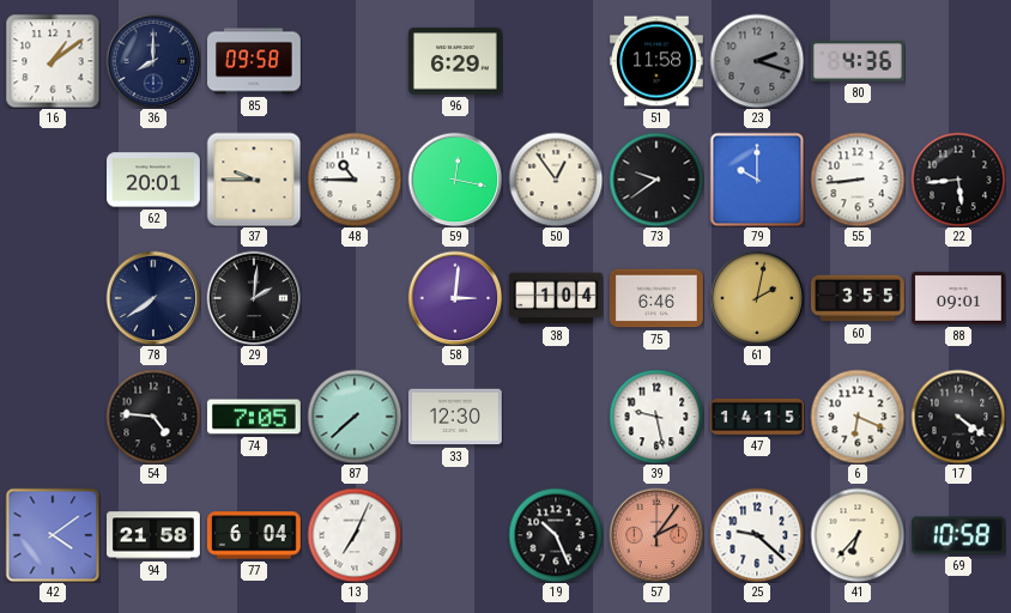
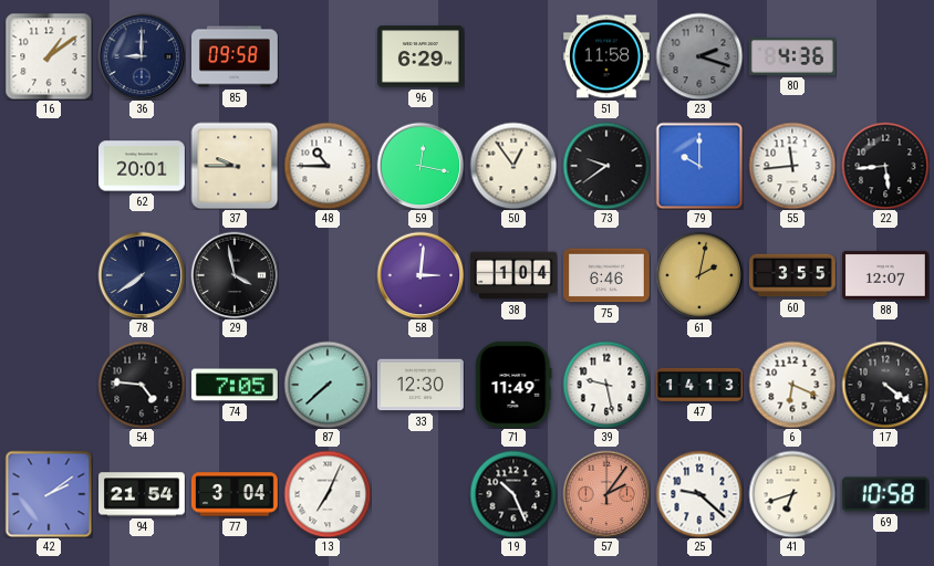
36: 8:00 -> 9:00
55: 8:44 -> 11:44
29: 2:01 -> 3:58
88: 09:01 -> 12:07
71: none -> 11:49
47: 14:15 -> 14:13
42: 4:09 -> 2:09
94: 21:58 -> 21:54
77: 6:04 -> 3:04
41: 6:37 -> 6:42
